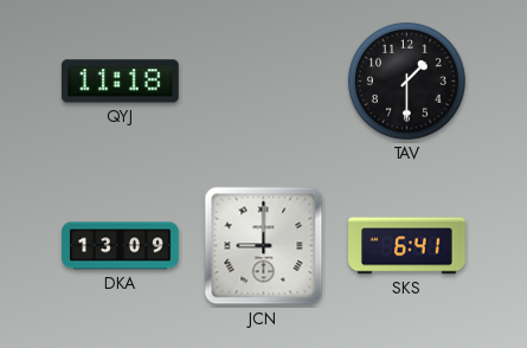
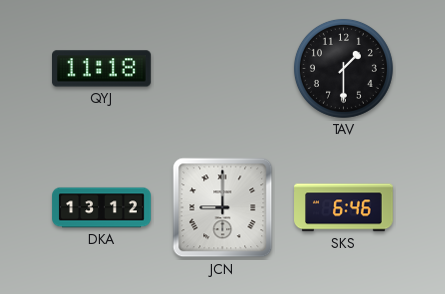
DKA: 13:09 -> 13:12
SKS: 6:41 -> 6:46
